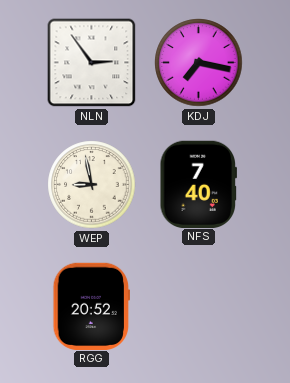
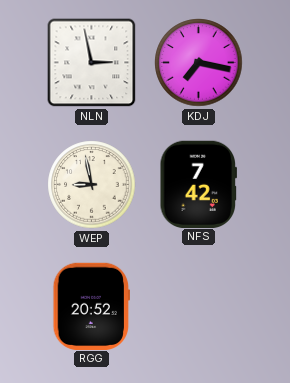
NLN: 2:54 -> 2:58
NFS: 7:40 -> 7:42
